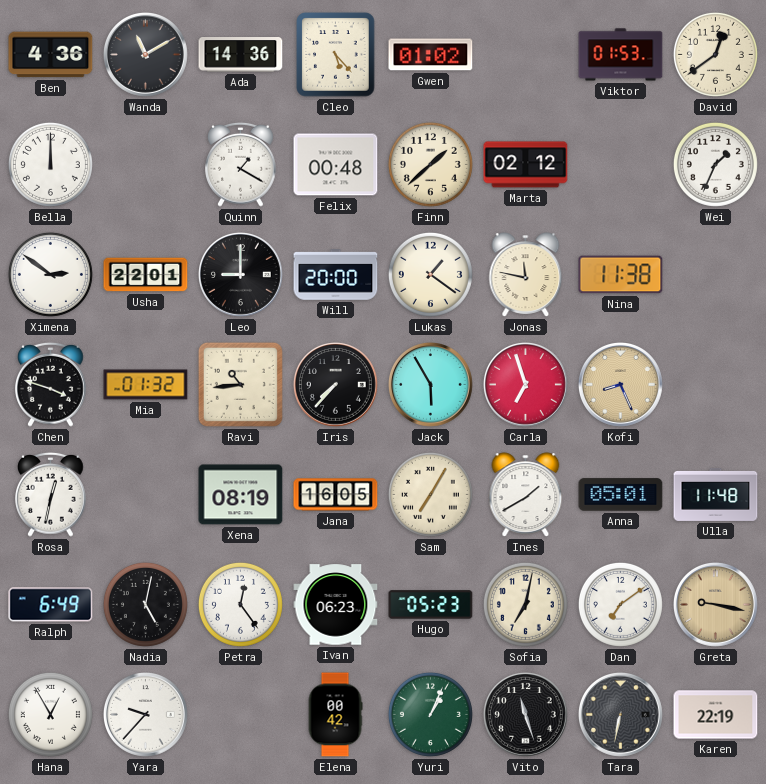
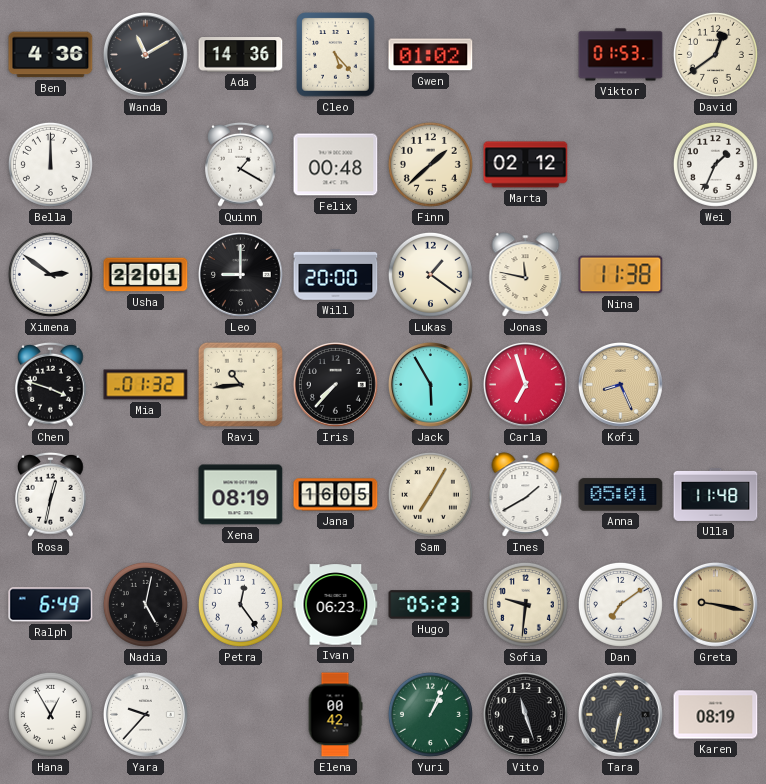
Sofia: 7:02 -> 9:31
Karen: 22:19 -> 08:19
